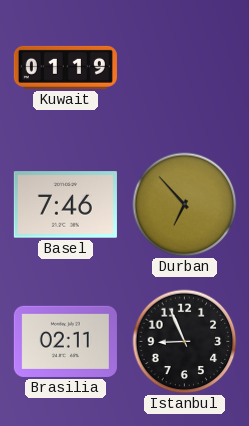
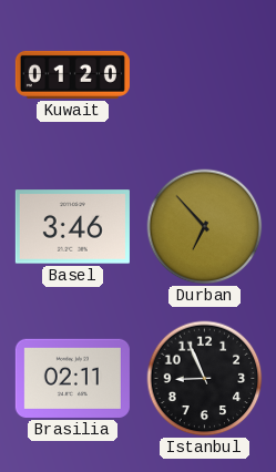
Kuwait: 01:19 -> 01:20
Basel: 7:46 -> 3:46
